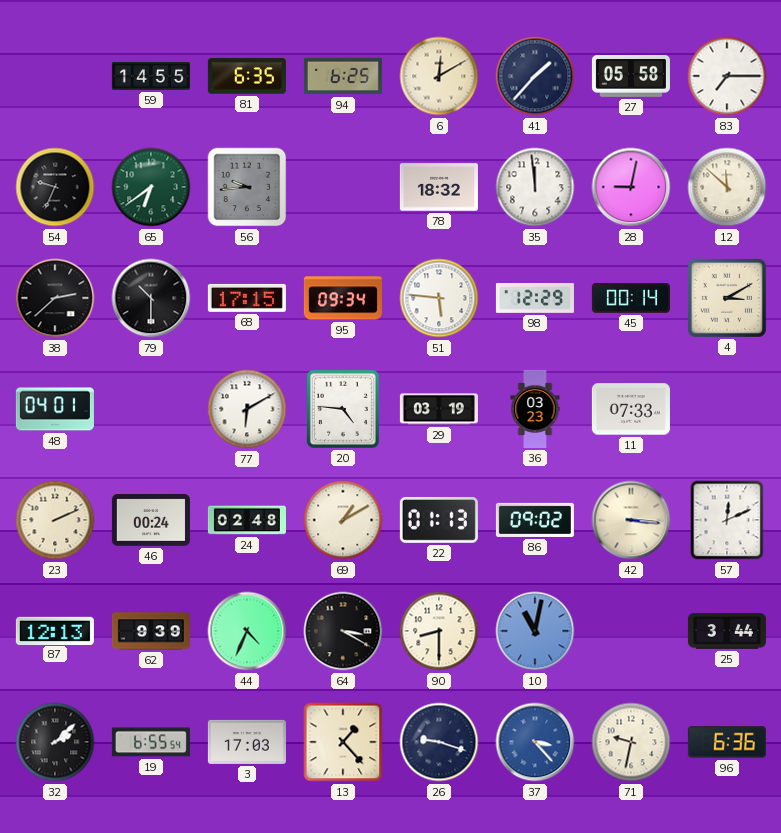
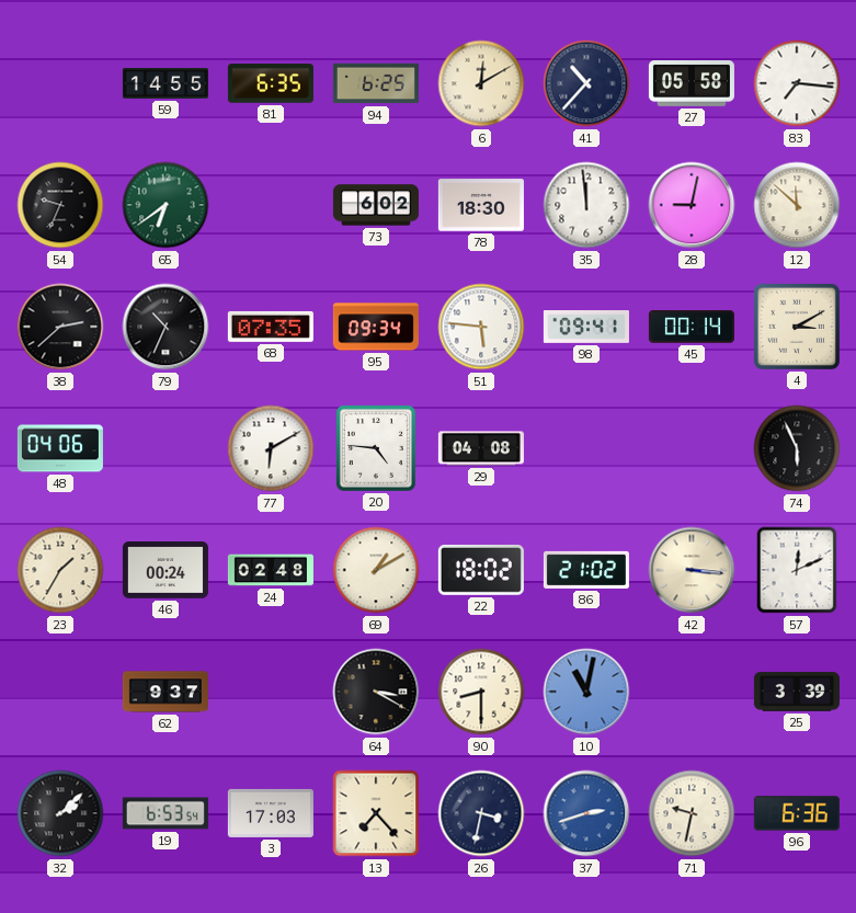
41: 1:37 -> 10:37
83: 7:15 -> 7:16
56: 9:44 -> none
73: none -> 6:02
78: 18:32 -> 18:30
79: 10:30 -> 10:34
68: 17:15 -> 07:35
98: 12:29 -> 09:41
48: 04:01 -> 04:06
29: 03:19 -> 04:08
36: 03:23 -> none
11: 07:33 -> none
74: none -> 5:56
23: 2:11 -> 1:35
22: 01:13 -> 18:02
86: 09:02 -> 21:02
87: 12:13 -> none
62: 9:39 -> 9:37
44: 4:34 -> none
25: 3:44 -> 3:39
19: 6:55 -> 6:53
13: 1:23 -> 7:23
26: 9:18 -> 3:32
37: 3:23 -> 2:42
